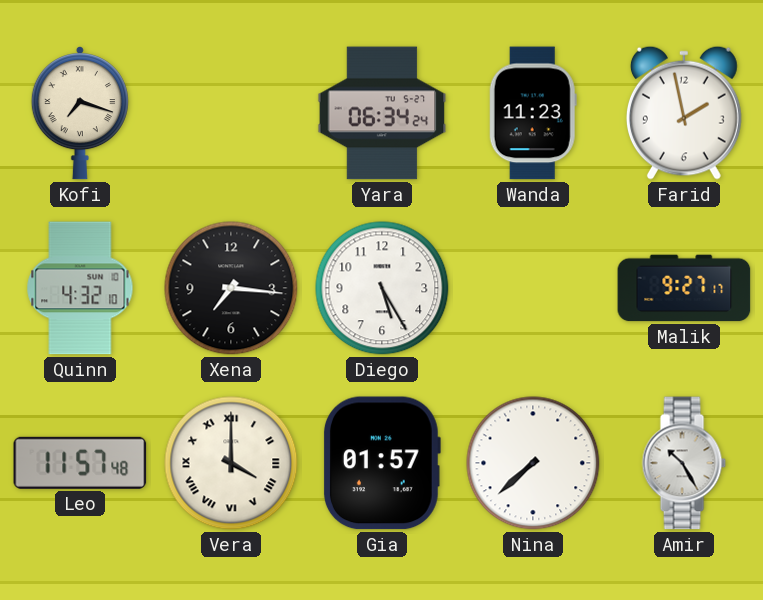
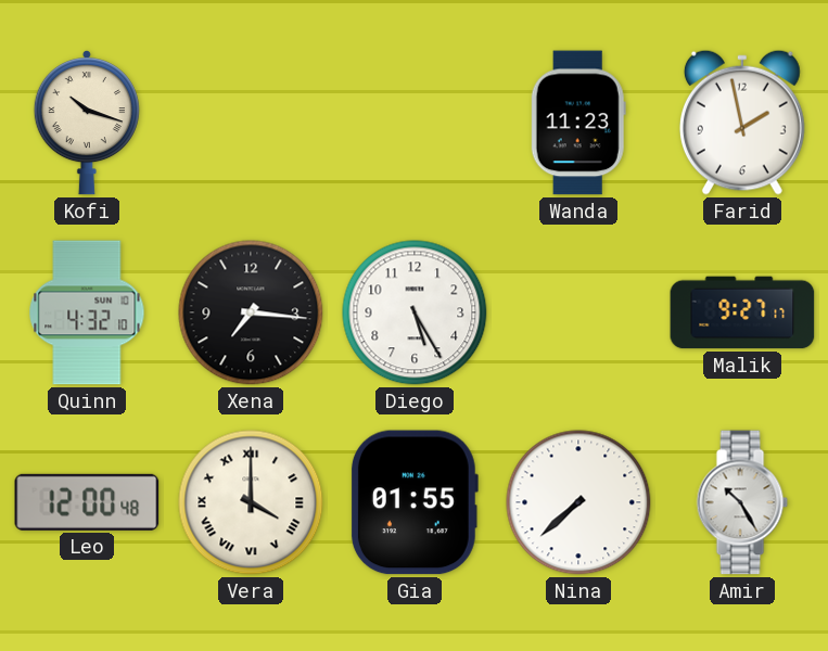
Kofi: 7:18 -> 10:18
Yara: 06:34 -> none
Leo: 11:57 -> 12:00
Gia: 01:57 -> 01:55
